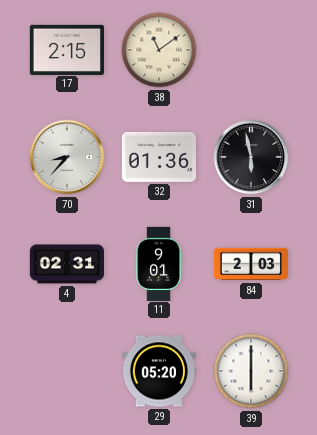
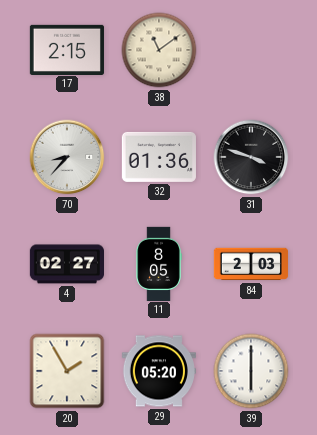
31: 5:58 -> 3:48
4: 02:31 -> 02:27
11: 9:01 -> 8:05
20: none -> 1:55
